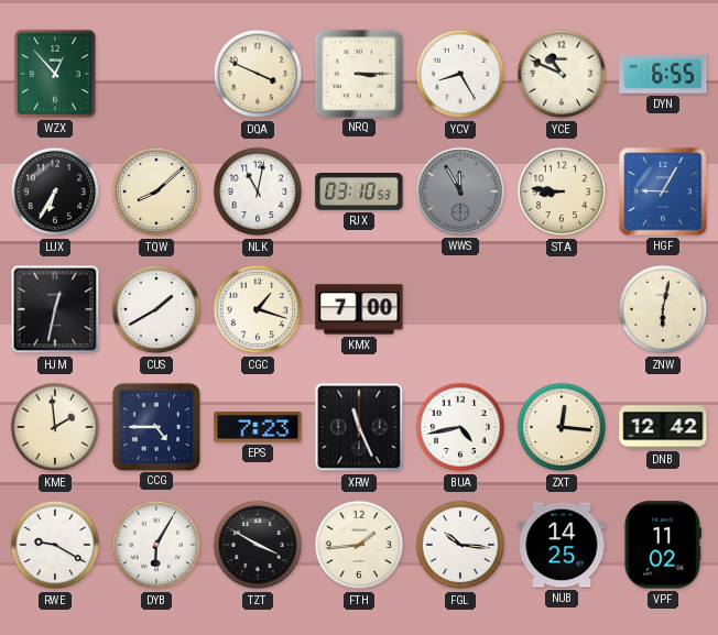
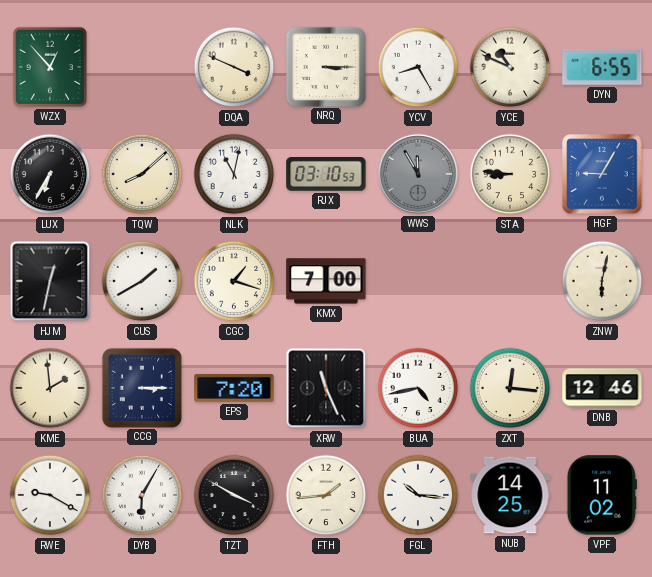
CCG: 4:45 -> 3:15
EPS: 7:23 -> 7:20
DNB: 12:42 -> 12:46
